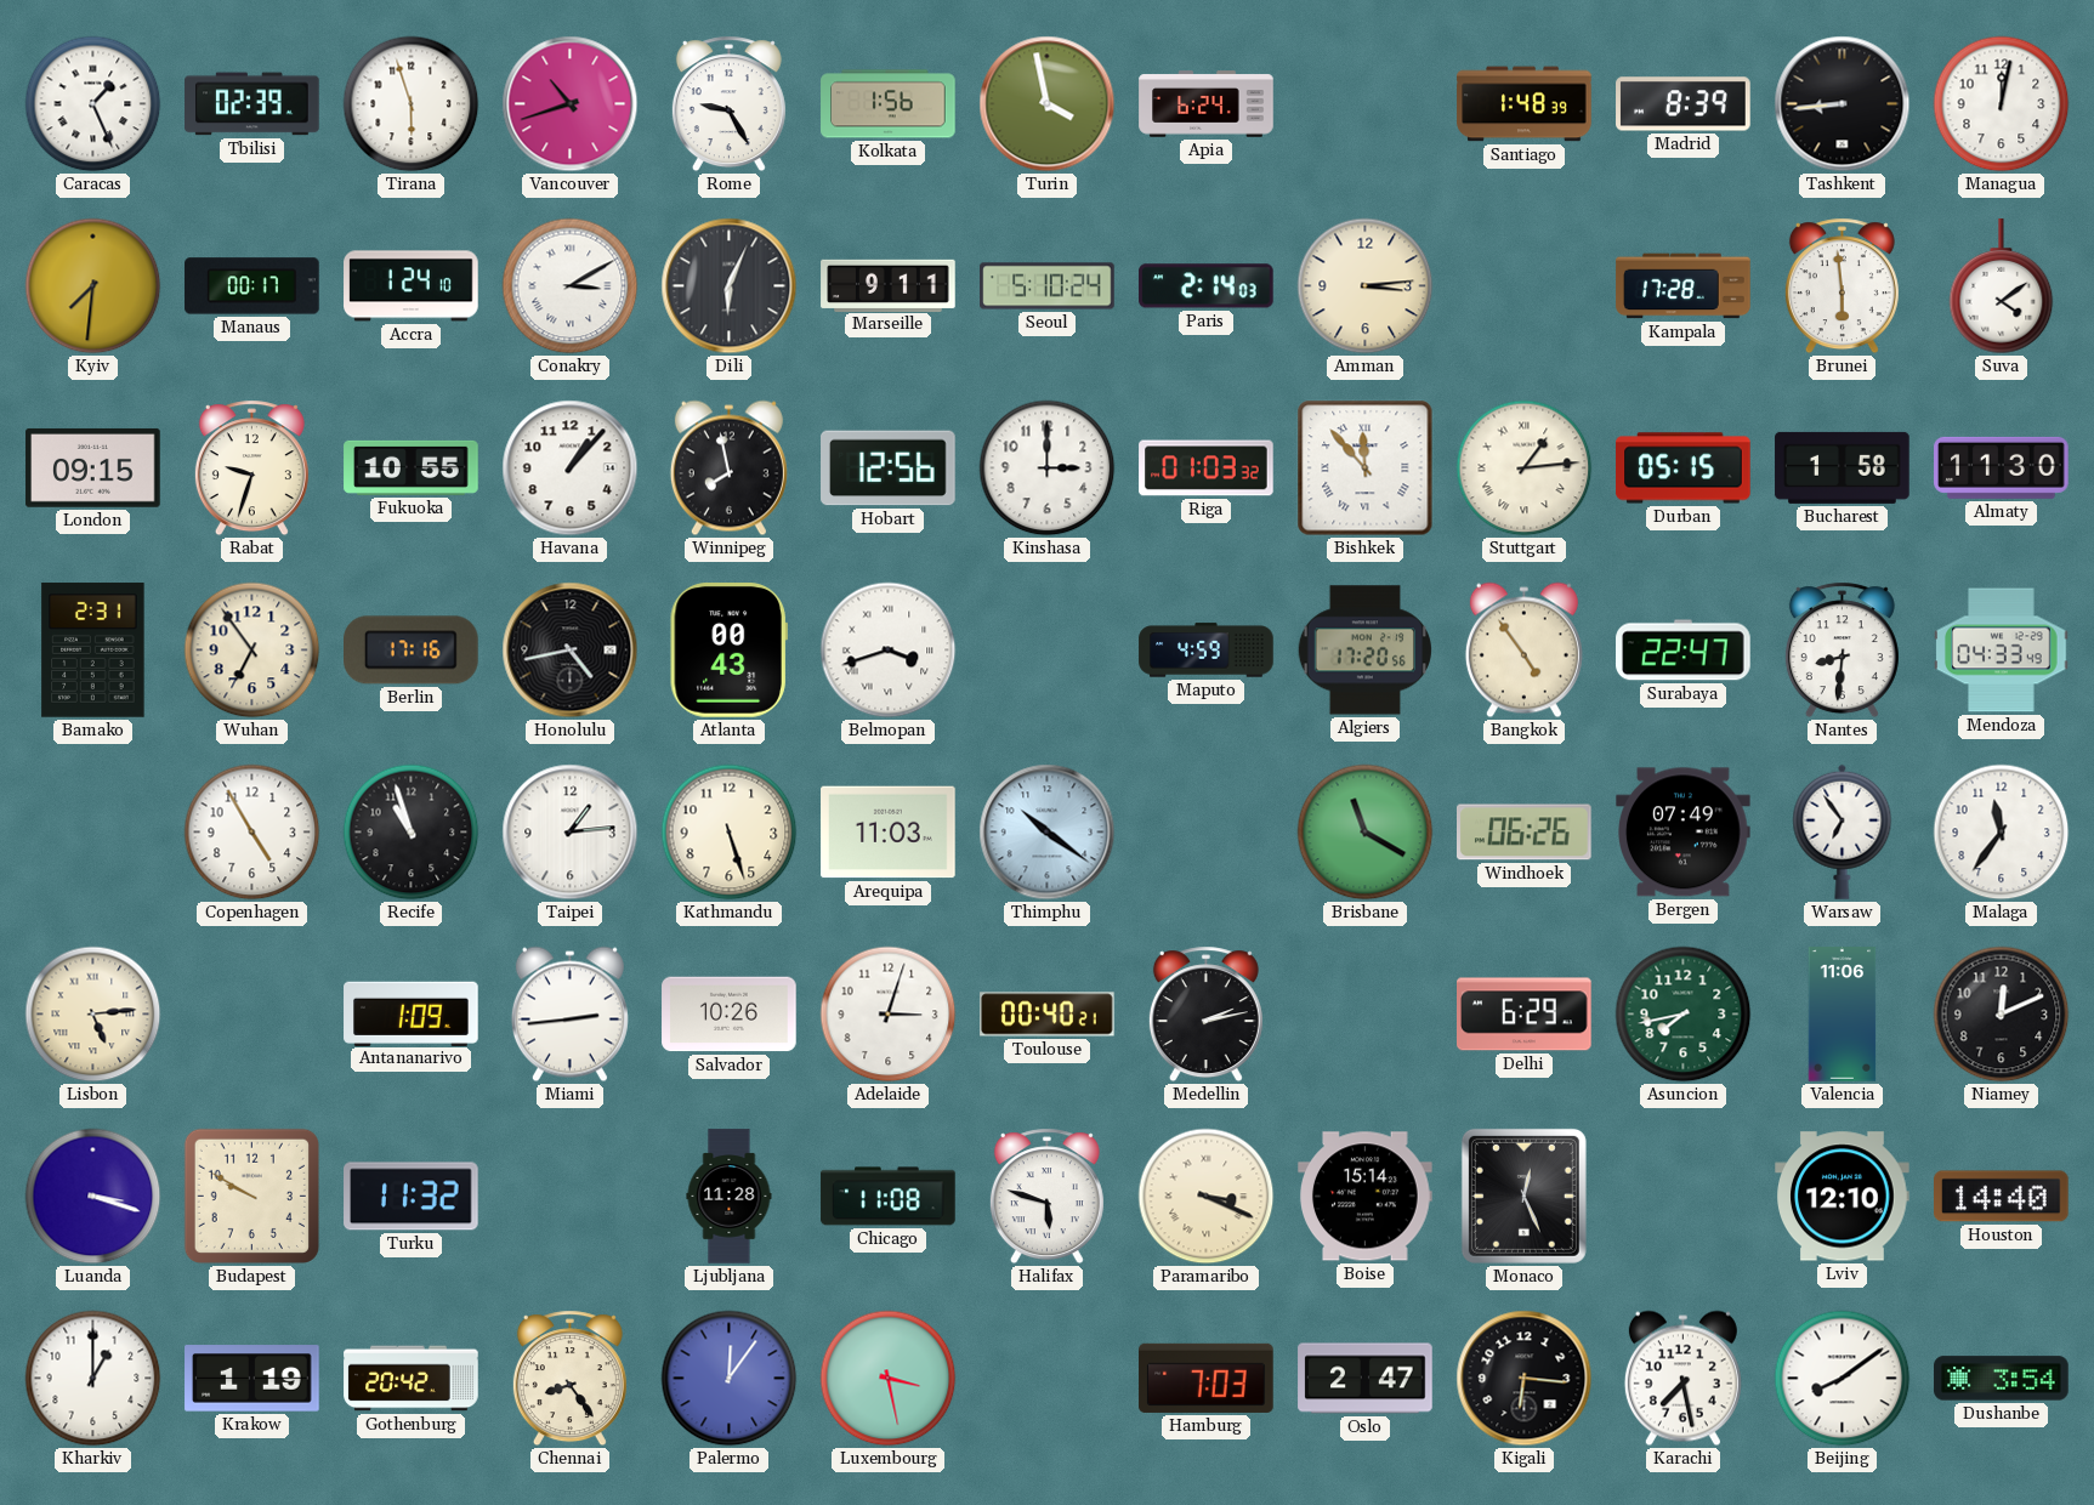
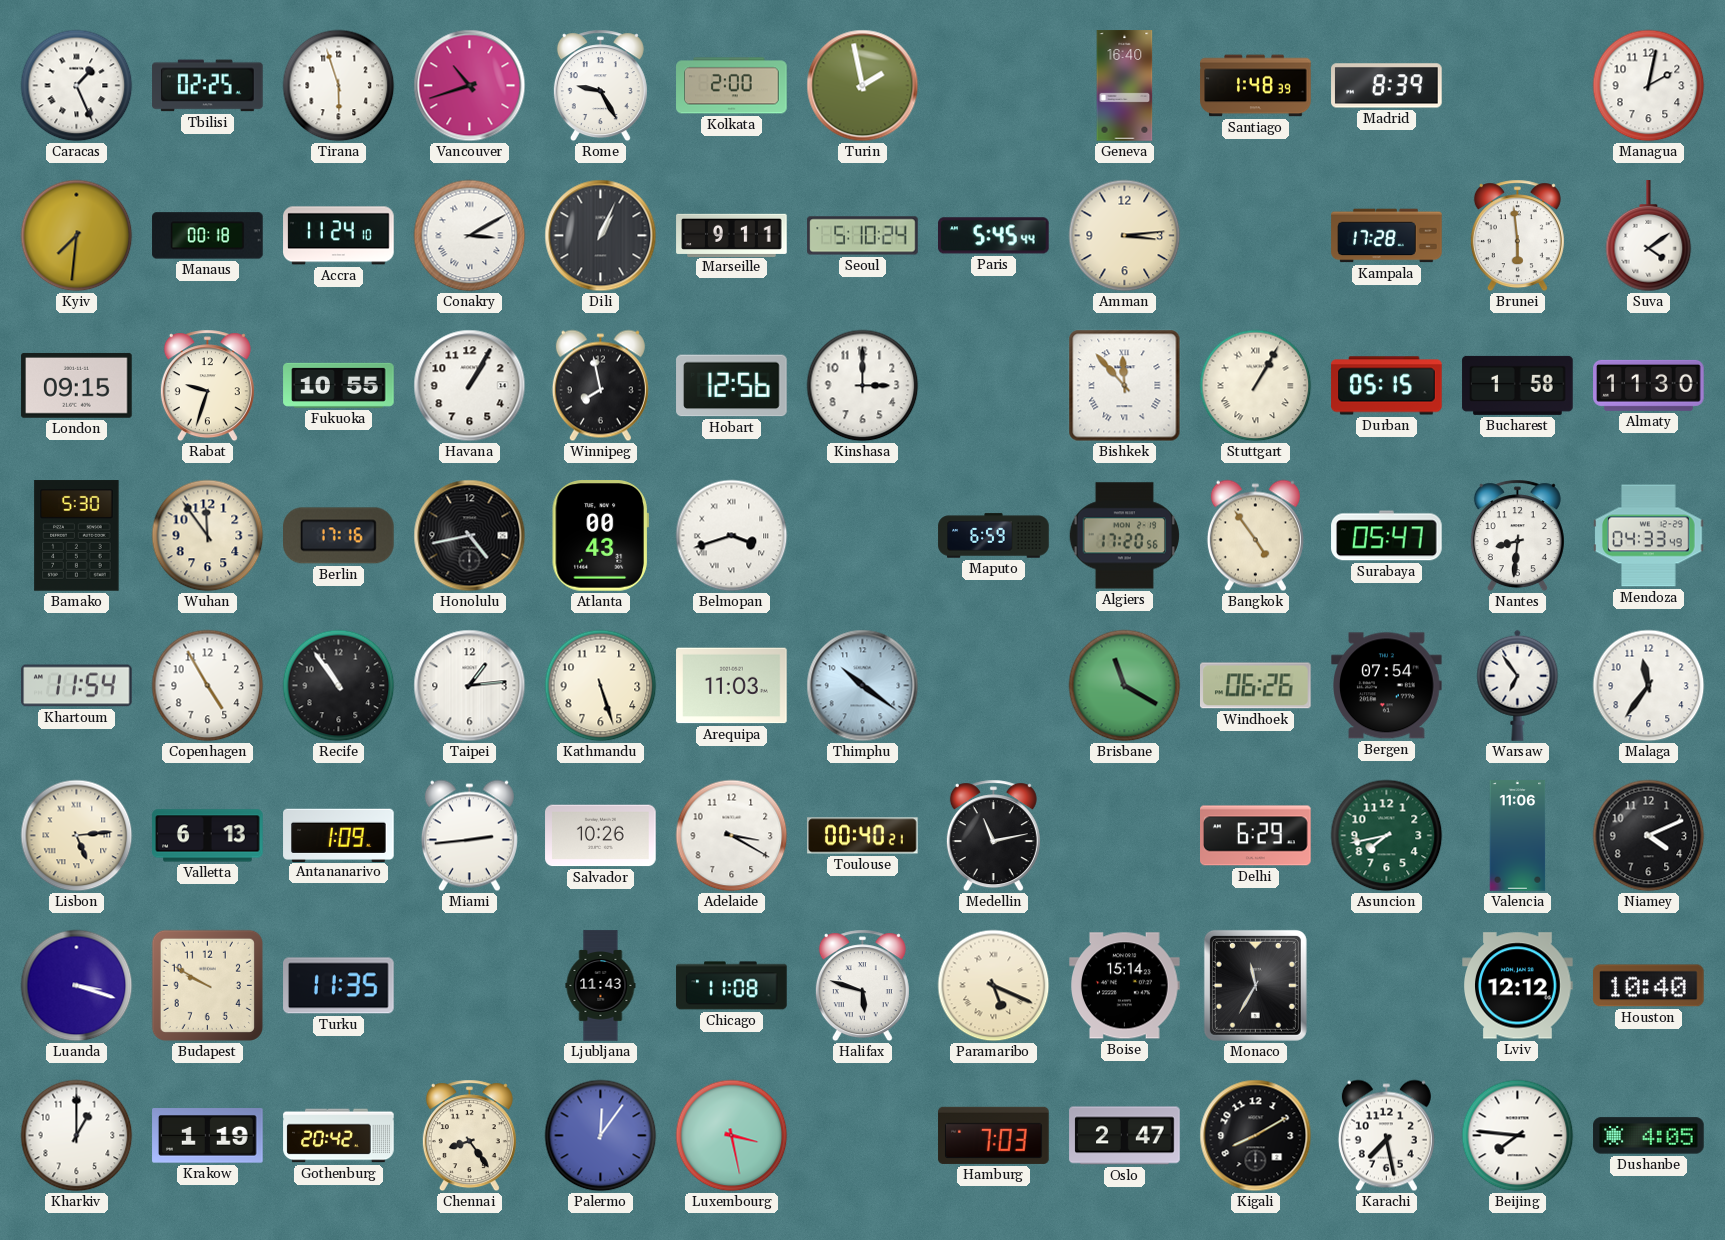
Tbilisi: 02:39 -> 02:25
Kolkata: 1:56 -> 2:00
Turin: 3:58 -> 1:58
Apia: 6:24 -> none
Geneva: none -> 16:40
Tashkent: 8:44 -> none
Managua: 12:02 -> 2:02
Manaus: 00:17 -> 00:18
Accra: 1:24 -> 11:24
Dili: 6:04 -> 1:04
Paris: 2:14 -> 5:45
Havana: 1:07 -> 1:05
Riga: 01:03 -> none
Stuttgart: 1:14 -> 1:05
Bamako: 2:31 -> 5:30
Wuhan: 6:54 -> 11:54
Maputo: 4:59 -> 6:59
Surabaya: 22:47 -> 05:47
Khartoum: none -> 11:54
Recife: 10:57 -> 10:54
Bergen: 07:49 -> 07:54
Valletta: none -> 6:13
Adelaide: 3:03 -> 3:20
Medellin: 2:13 -> 11:13
Niamey: 12:11 -> 4:11
Turku: 11:32 -> 11:35
Ljubljana: 11:28 -> 11:43
Paramaribo: 3:19 -> 5:19
Monaco: 12:26 -> 11:35
Lviv: 12:10 -> 12:12
Houston: 14:40 -> 10:40
Kigali: 6:16 -> 8:10
Beijing: 8:09 -> 7:46
Dushanbe: 3:54 -> 4:05
